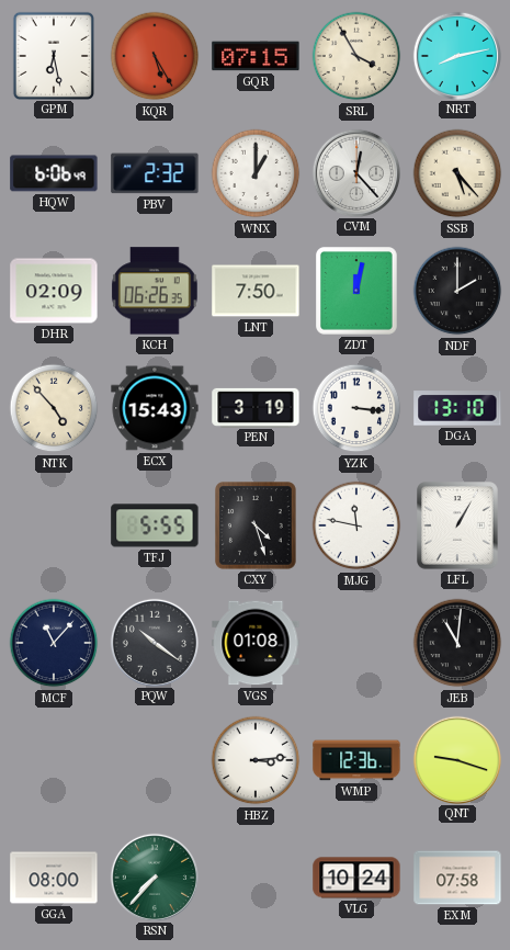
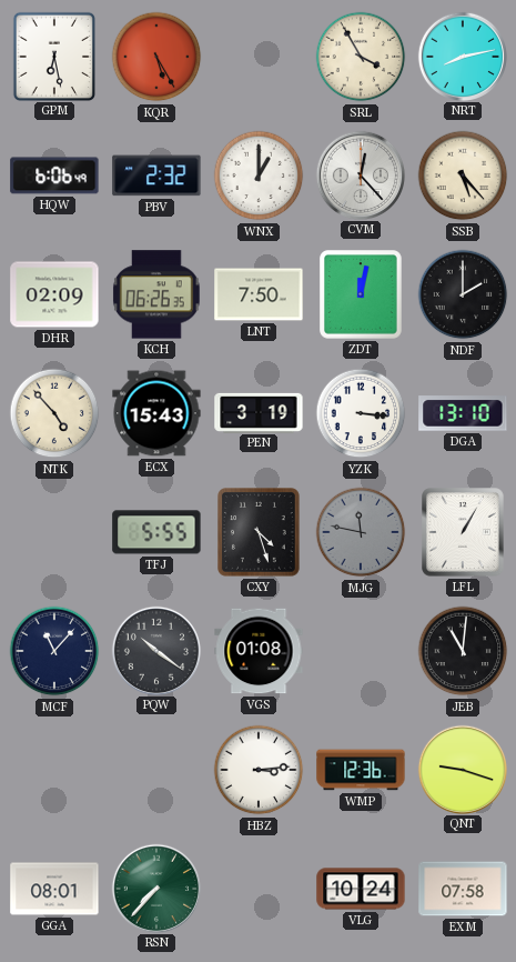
GQR: 07:15 -> none
MJG dial: white -> grey
GGA: 08:00 -> 08:01
